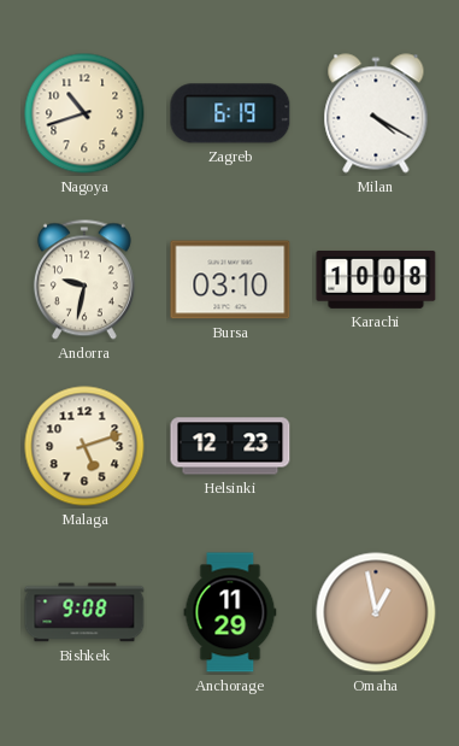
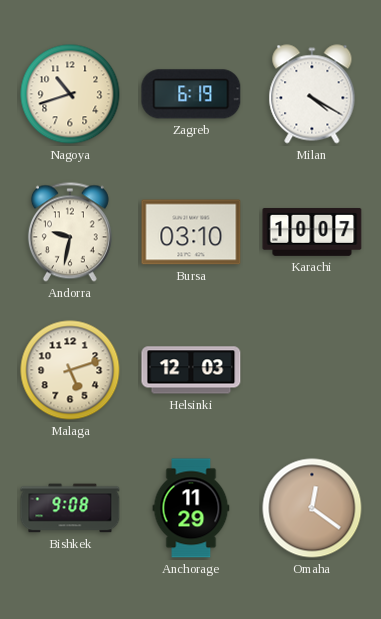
Karachi: 10:08 -> 10:07
Helsinki: 12:23 -> 12:03
Omaha: 12:58 -> 12:21
